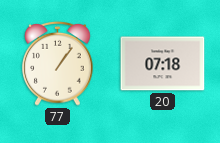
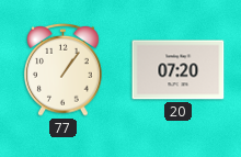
20: 07:18 -> 07:20
